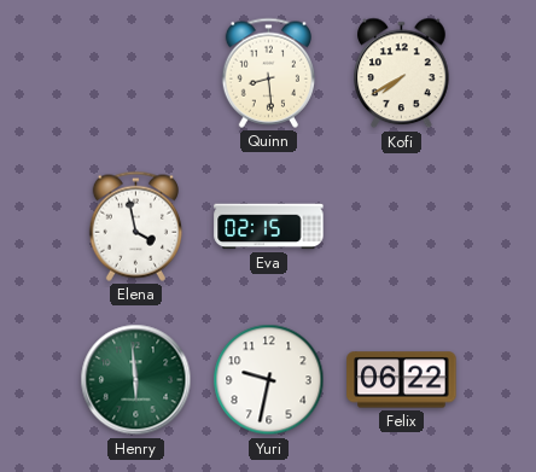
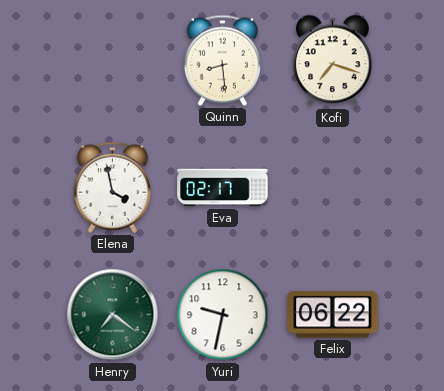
Kofi: 7:40 -> 7:18
Eva: 02:15 -> 02:17
Henry: 5:59 -> 7:21
